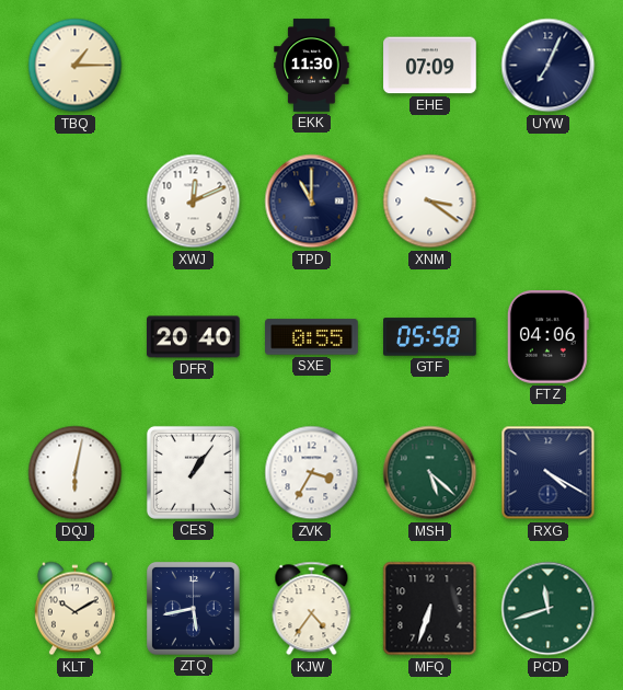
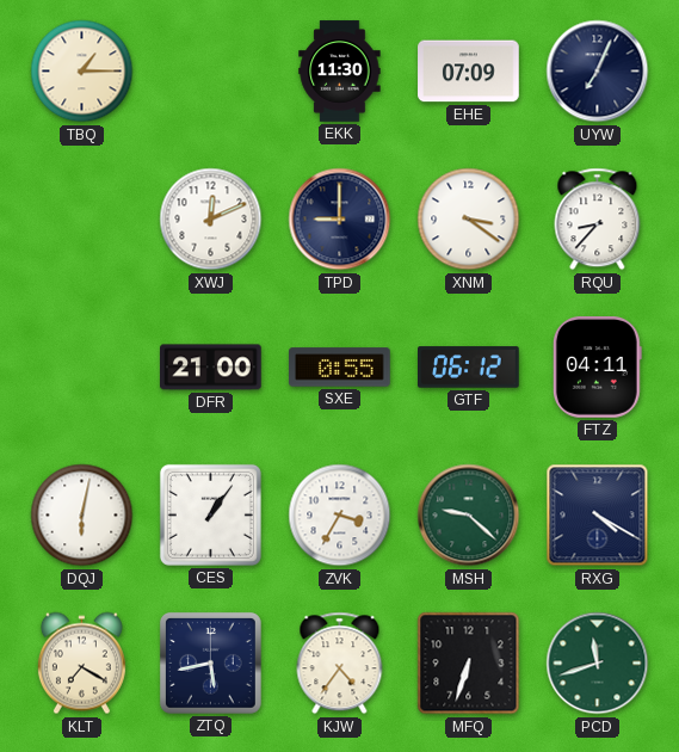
TPD: 11:00 -> 9:00
RQU: none -> 8:37
DFR: 20:40 -> 21:00
GTF: 05:58 -> 06:12
FTZ: 04:06 -> 04:11
MSH: 5:22 -> 9:22
KLT: 10:10 -> 7:20
